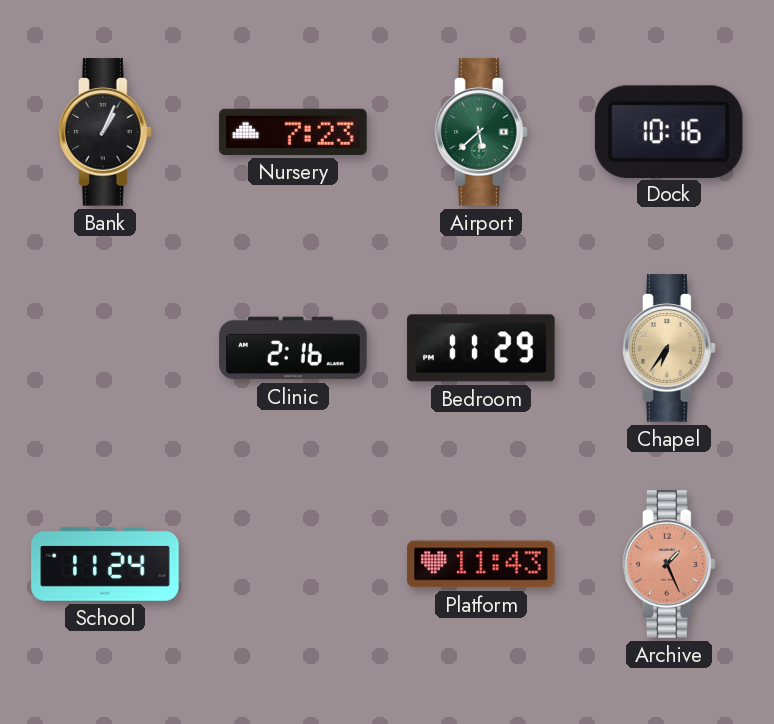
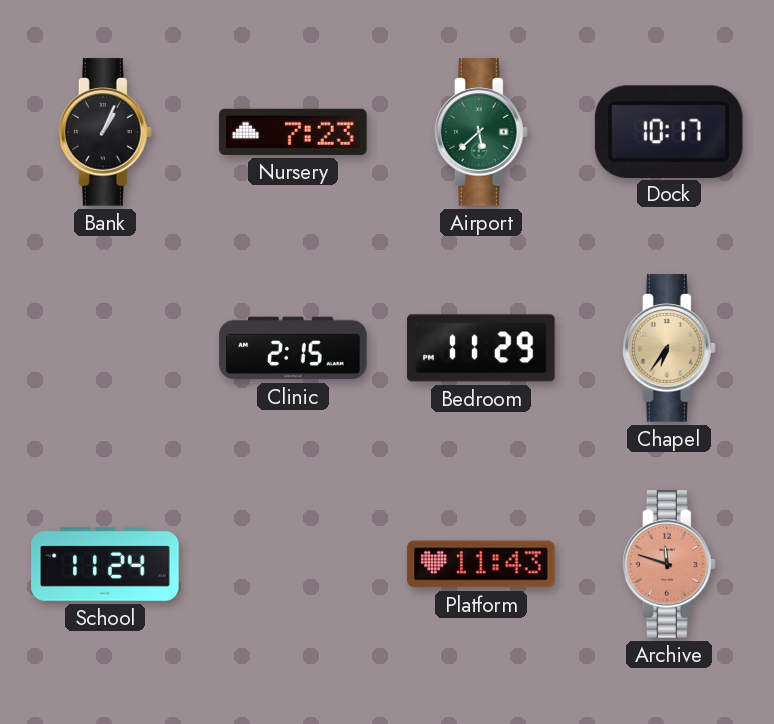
Dock: 10:16 -> 10:17
Clinic: 2:16 -> 2:15
Archive: 1:26 -> 11:48
